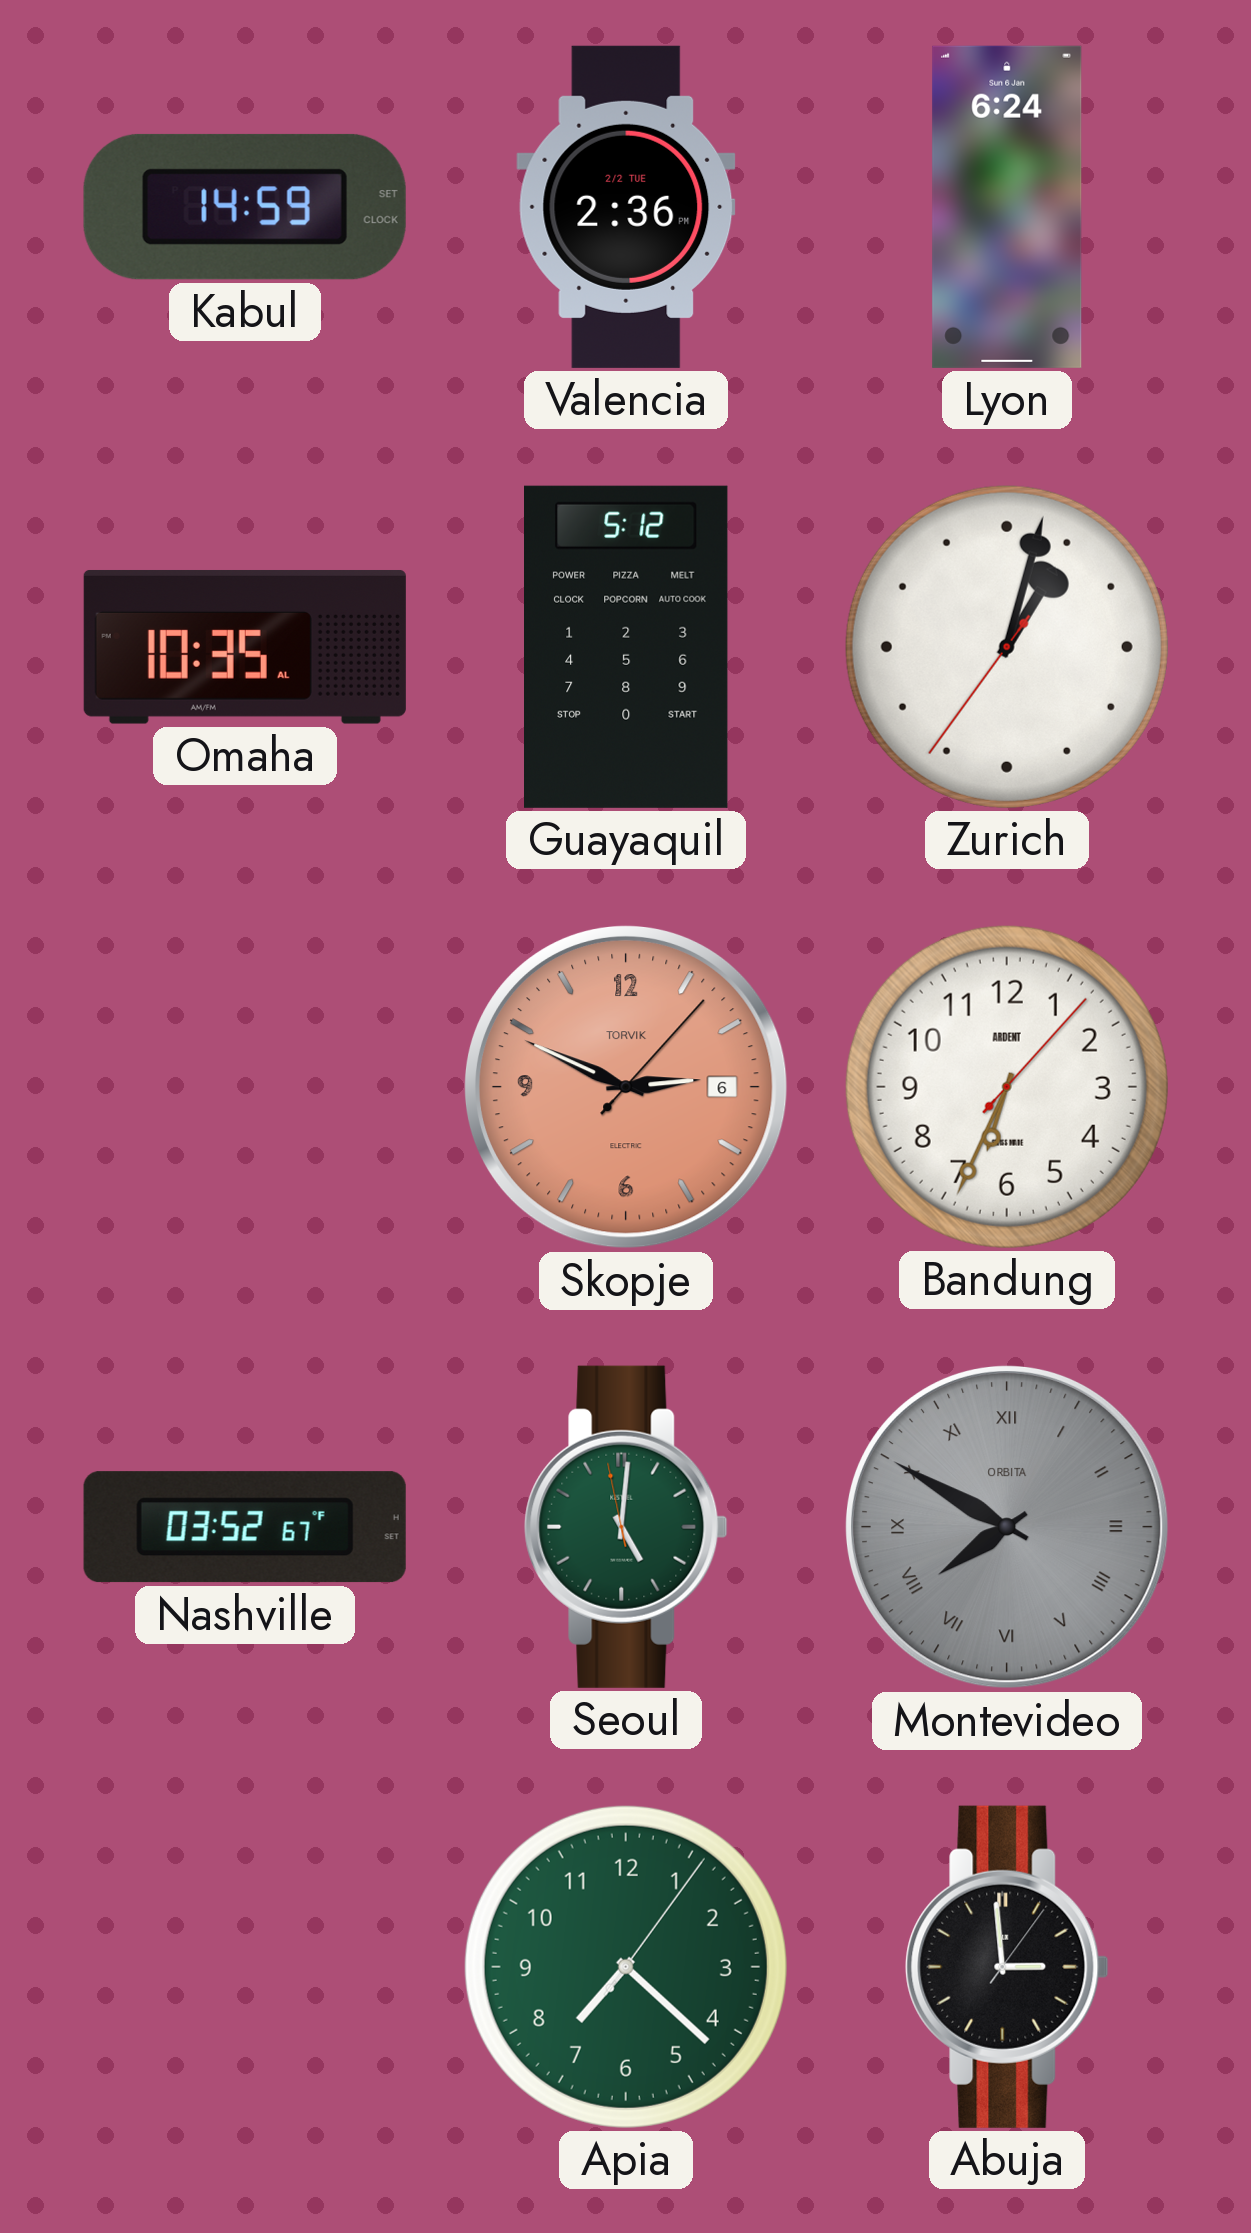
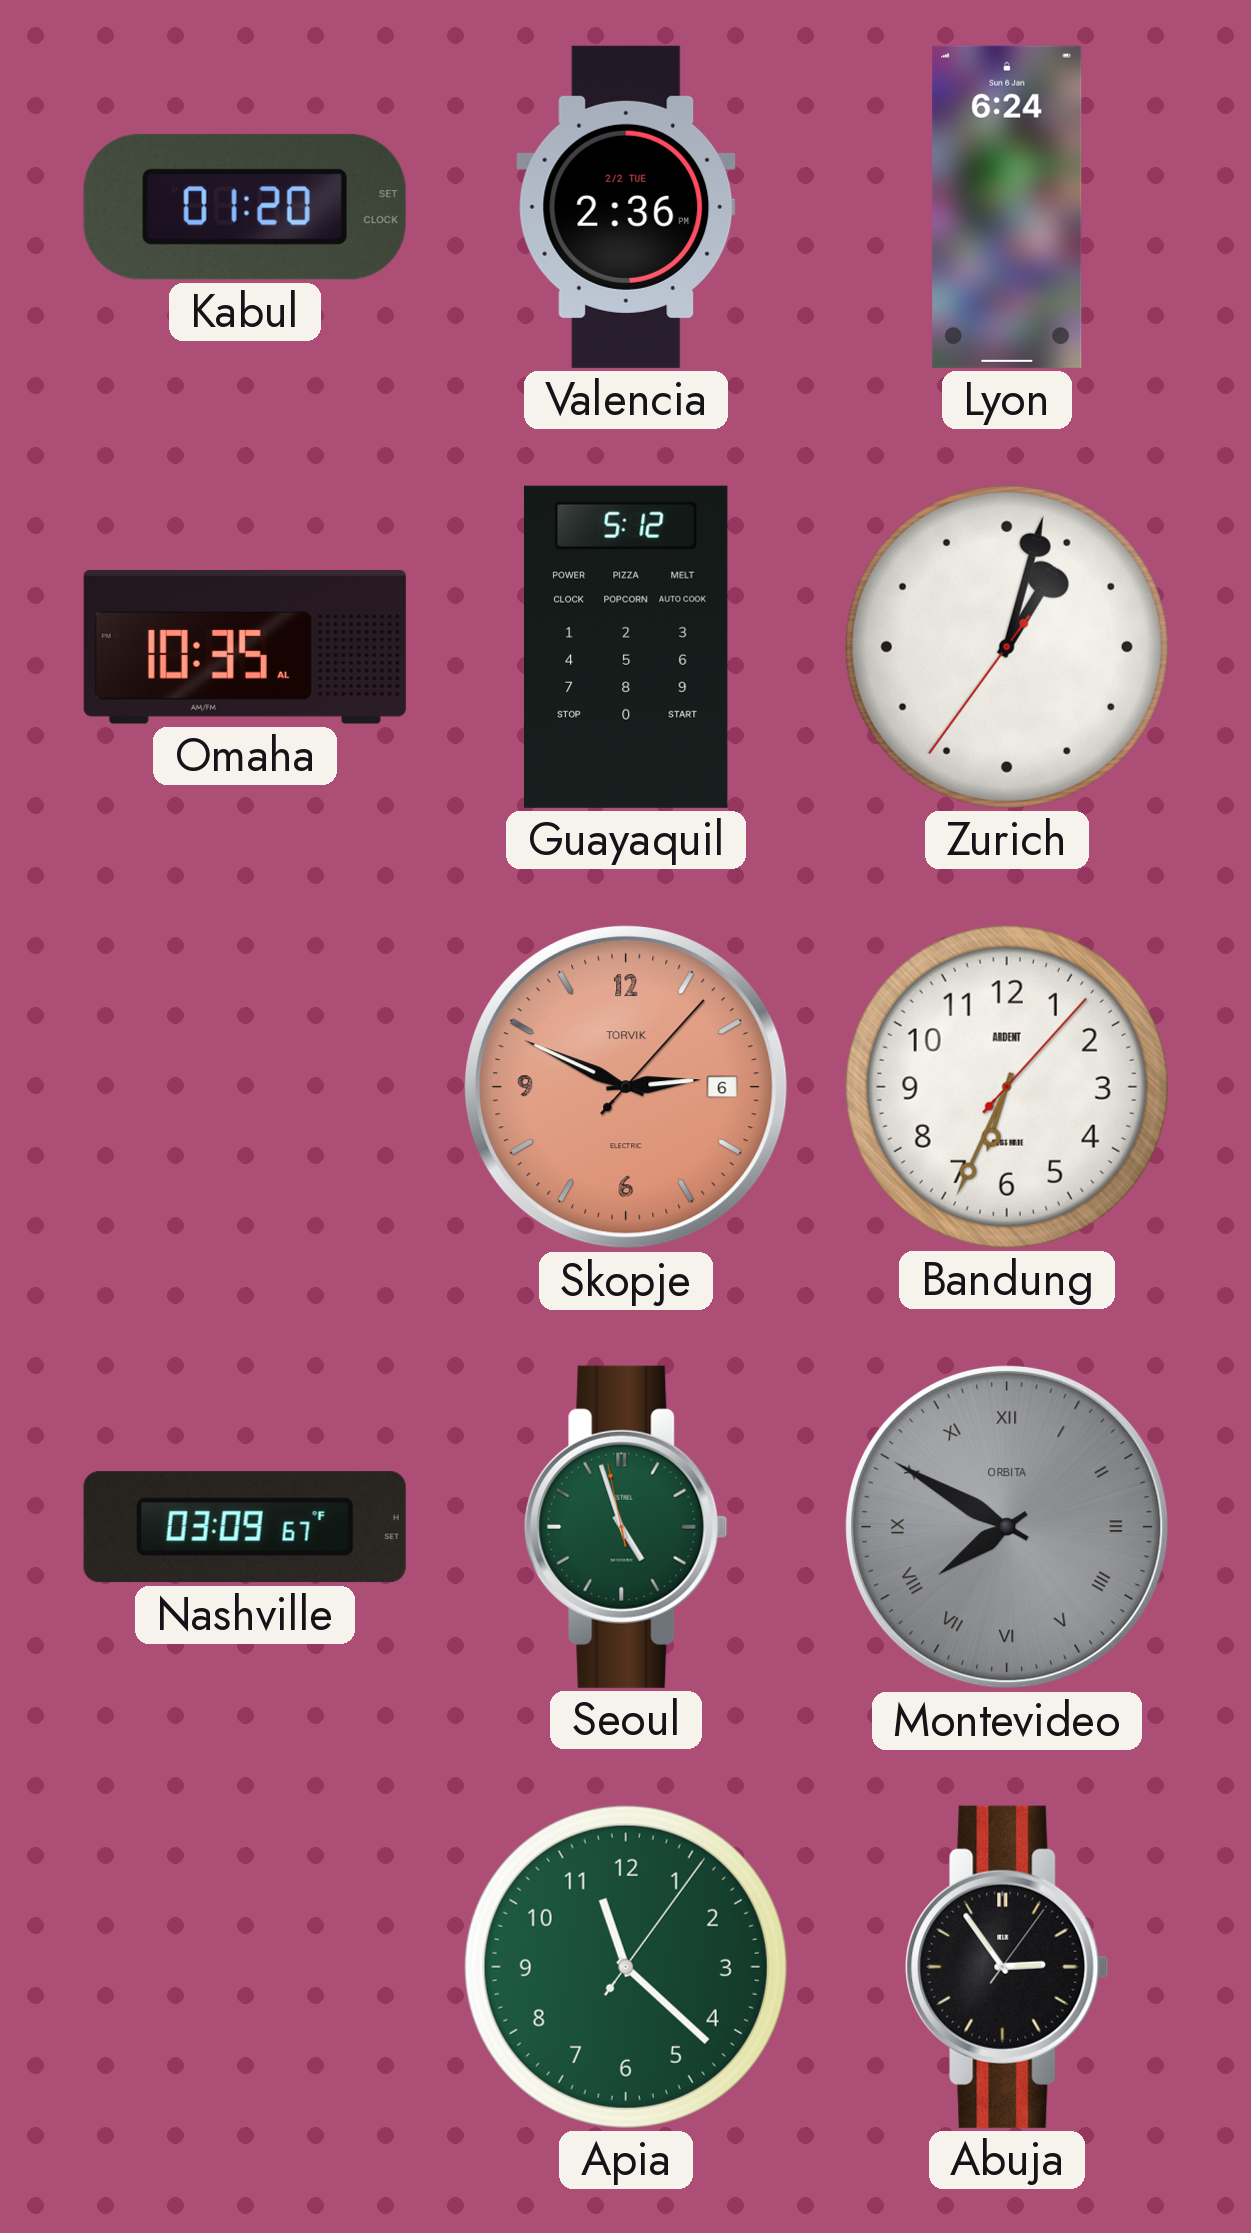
Kabul: 14:59 -> 01:20
Nashville: 03:52 -> 03:09
Seoul: 5:00 -> 4:56
Apia: 7:22 -> 11:22
Abuja: 2:59 -> 2:54
